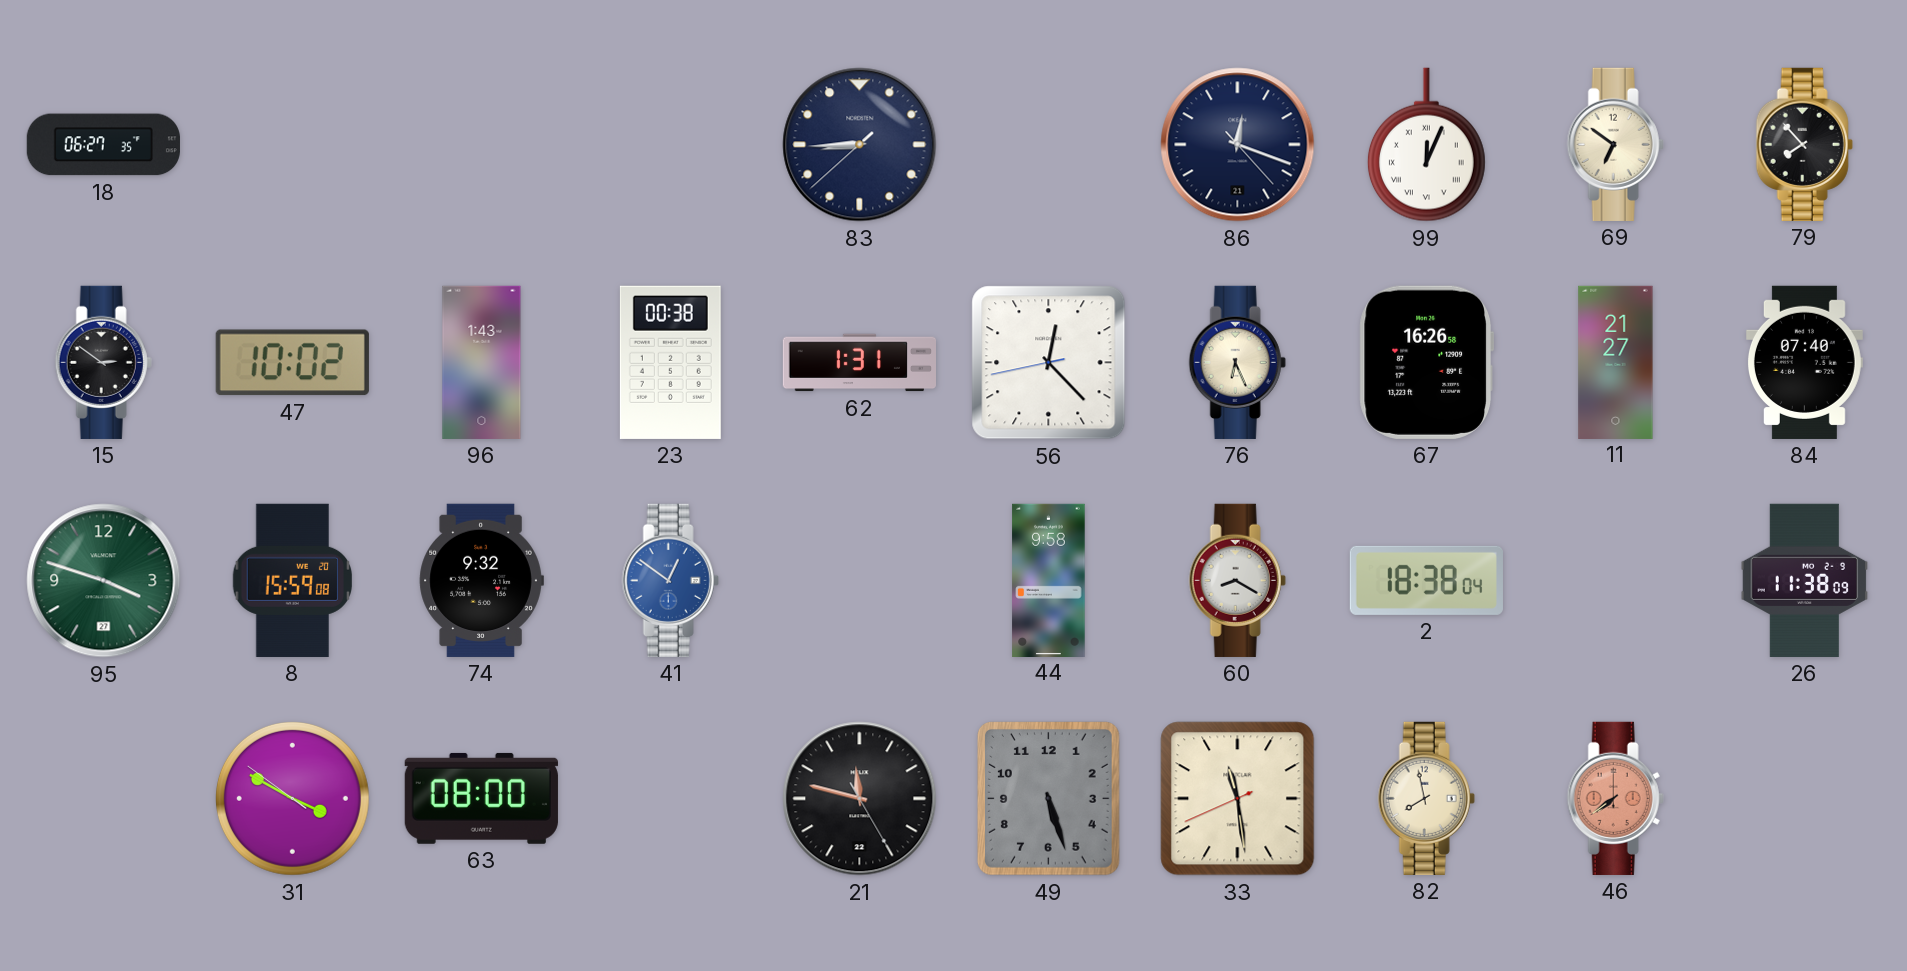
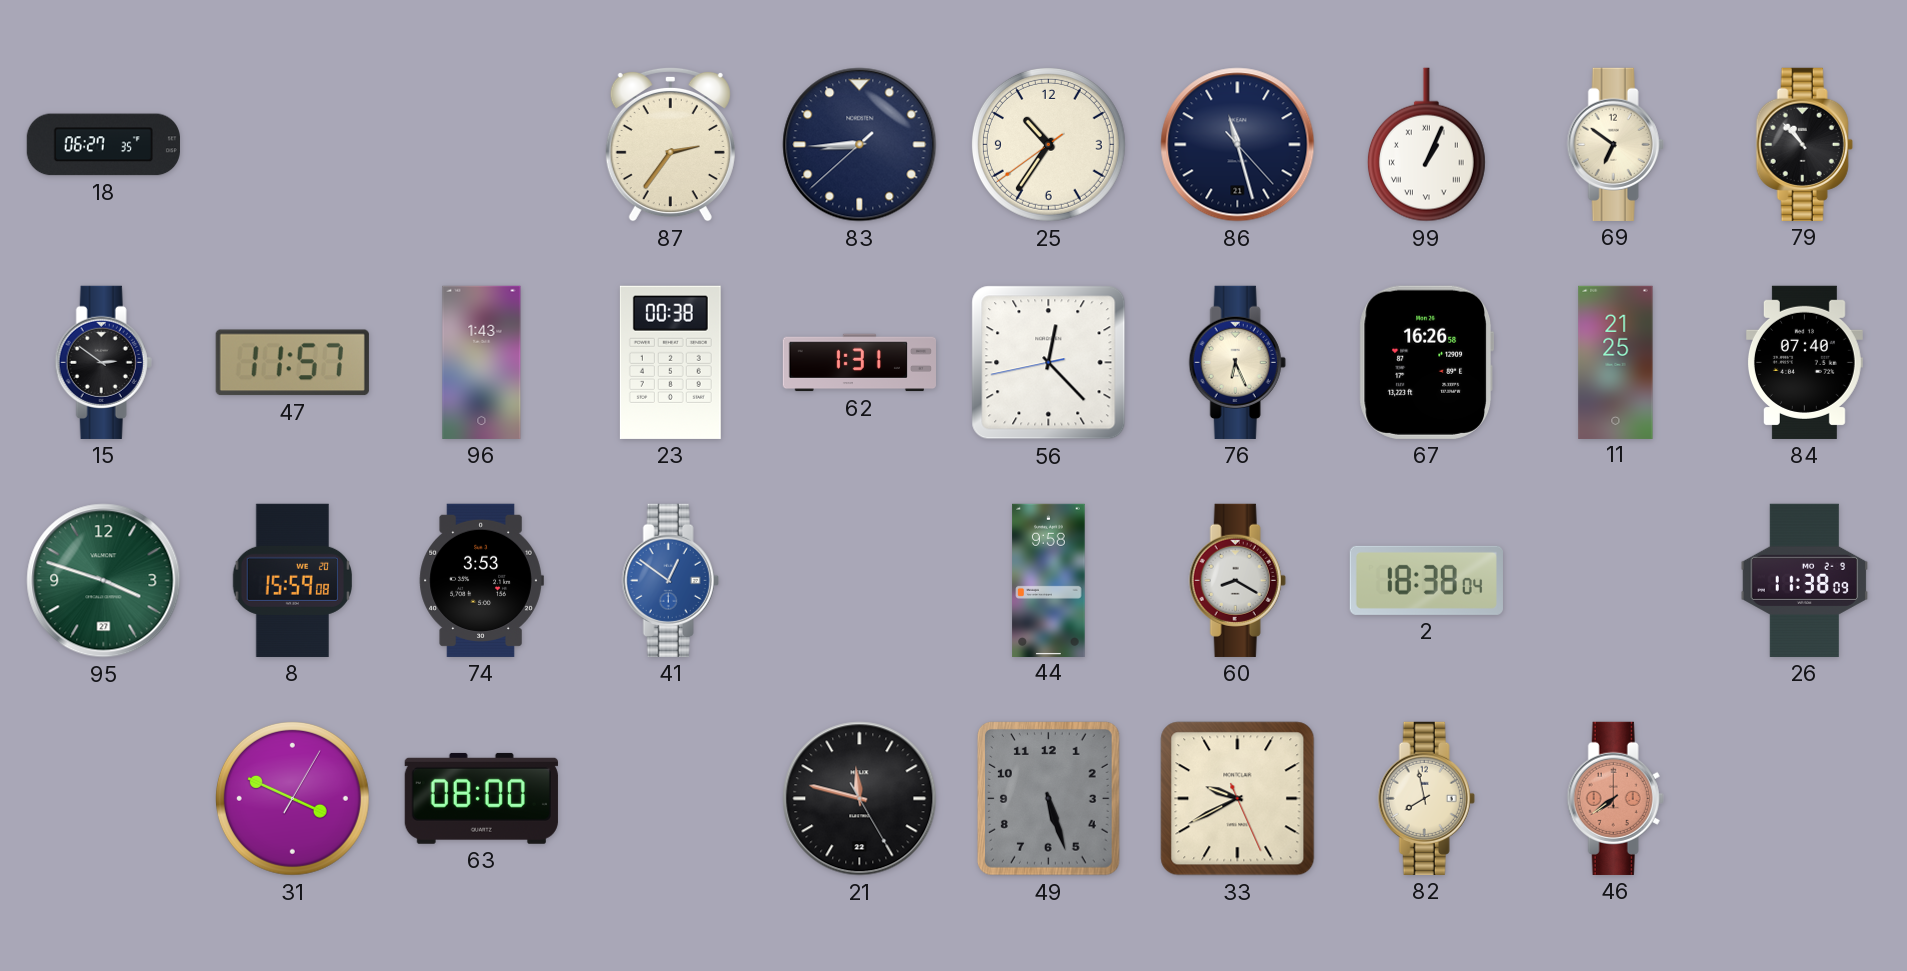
87: none -> 2:36
25: none -> 10:35
86: 12:18 -> 11:27
99: 12:04 -> 1:04
79: 7:53 -> 10:53
47: 10:02 -> 11:57
11: 21:27 -> 21:25
74: 9:32 -> 3:53
31: 3:49:51 -> 3:49:05
33: 11:28 -> 9:40
